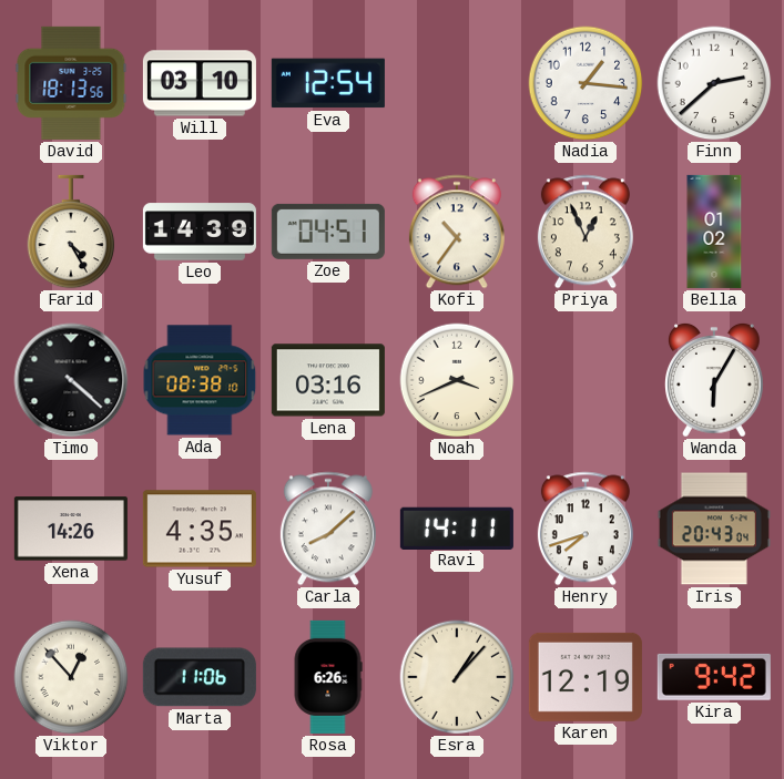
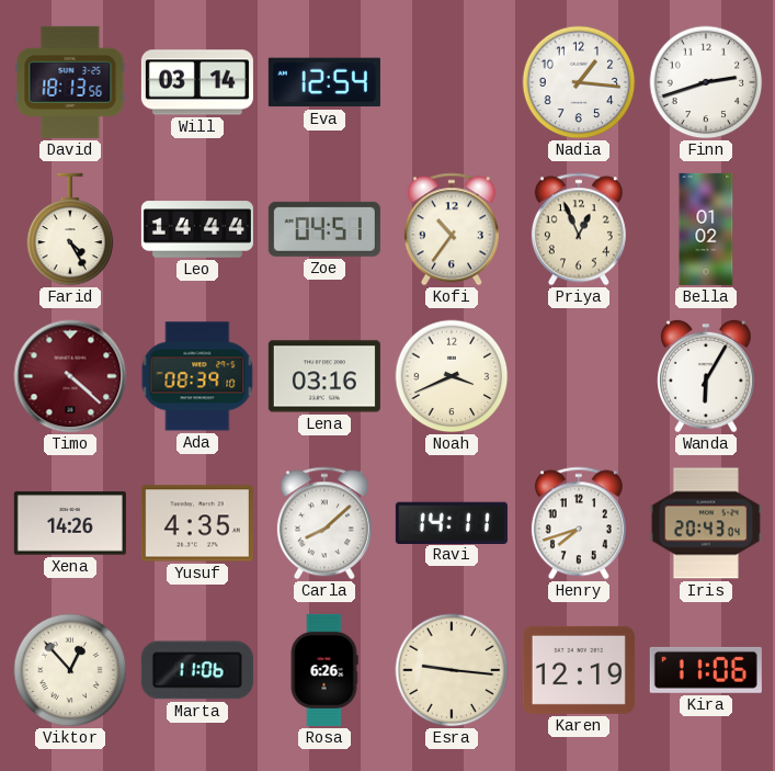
Will: 03:10 -> 03:14
Finn: 2:38 -> 2:42
Leo: 14:39 -> 14:44
Timo dial: black -> burgundy
Ada: 08:38 -> 08:39
Esra: 1:07 -> 9:16
Kira: 9:42 -> 11:06
